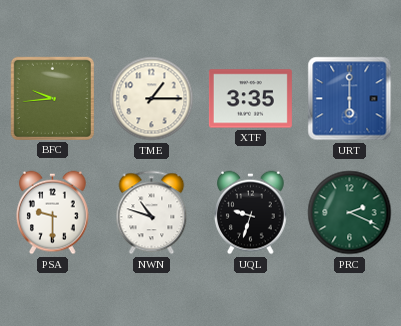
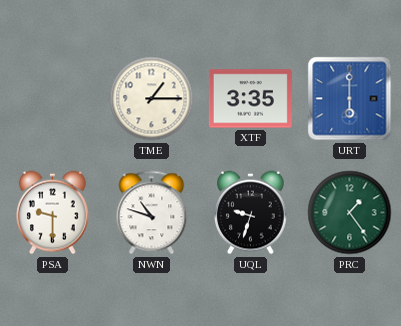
BFC: 9:44 -> none
PRC: 2:19 -> 1:24
